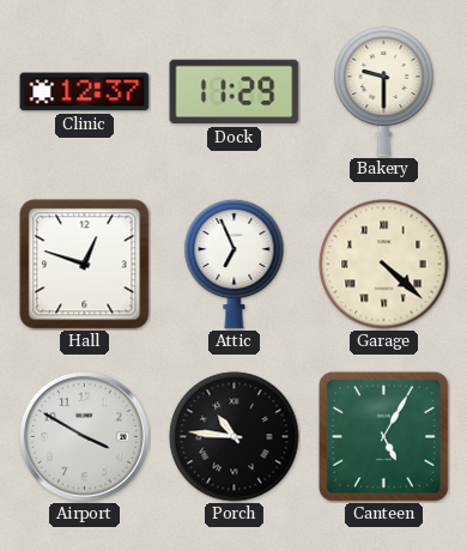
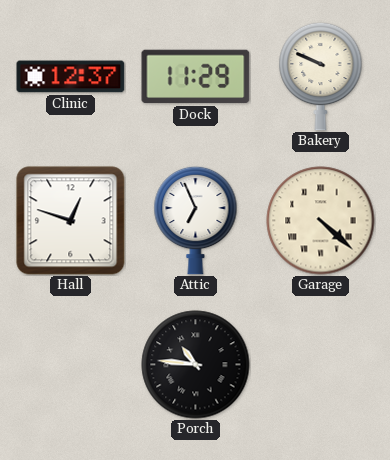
Bakery: 9:30 -> 9:49
Airport: 3:50 -> none
Canteen: 5:05 -> none
